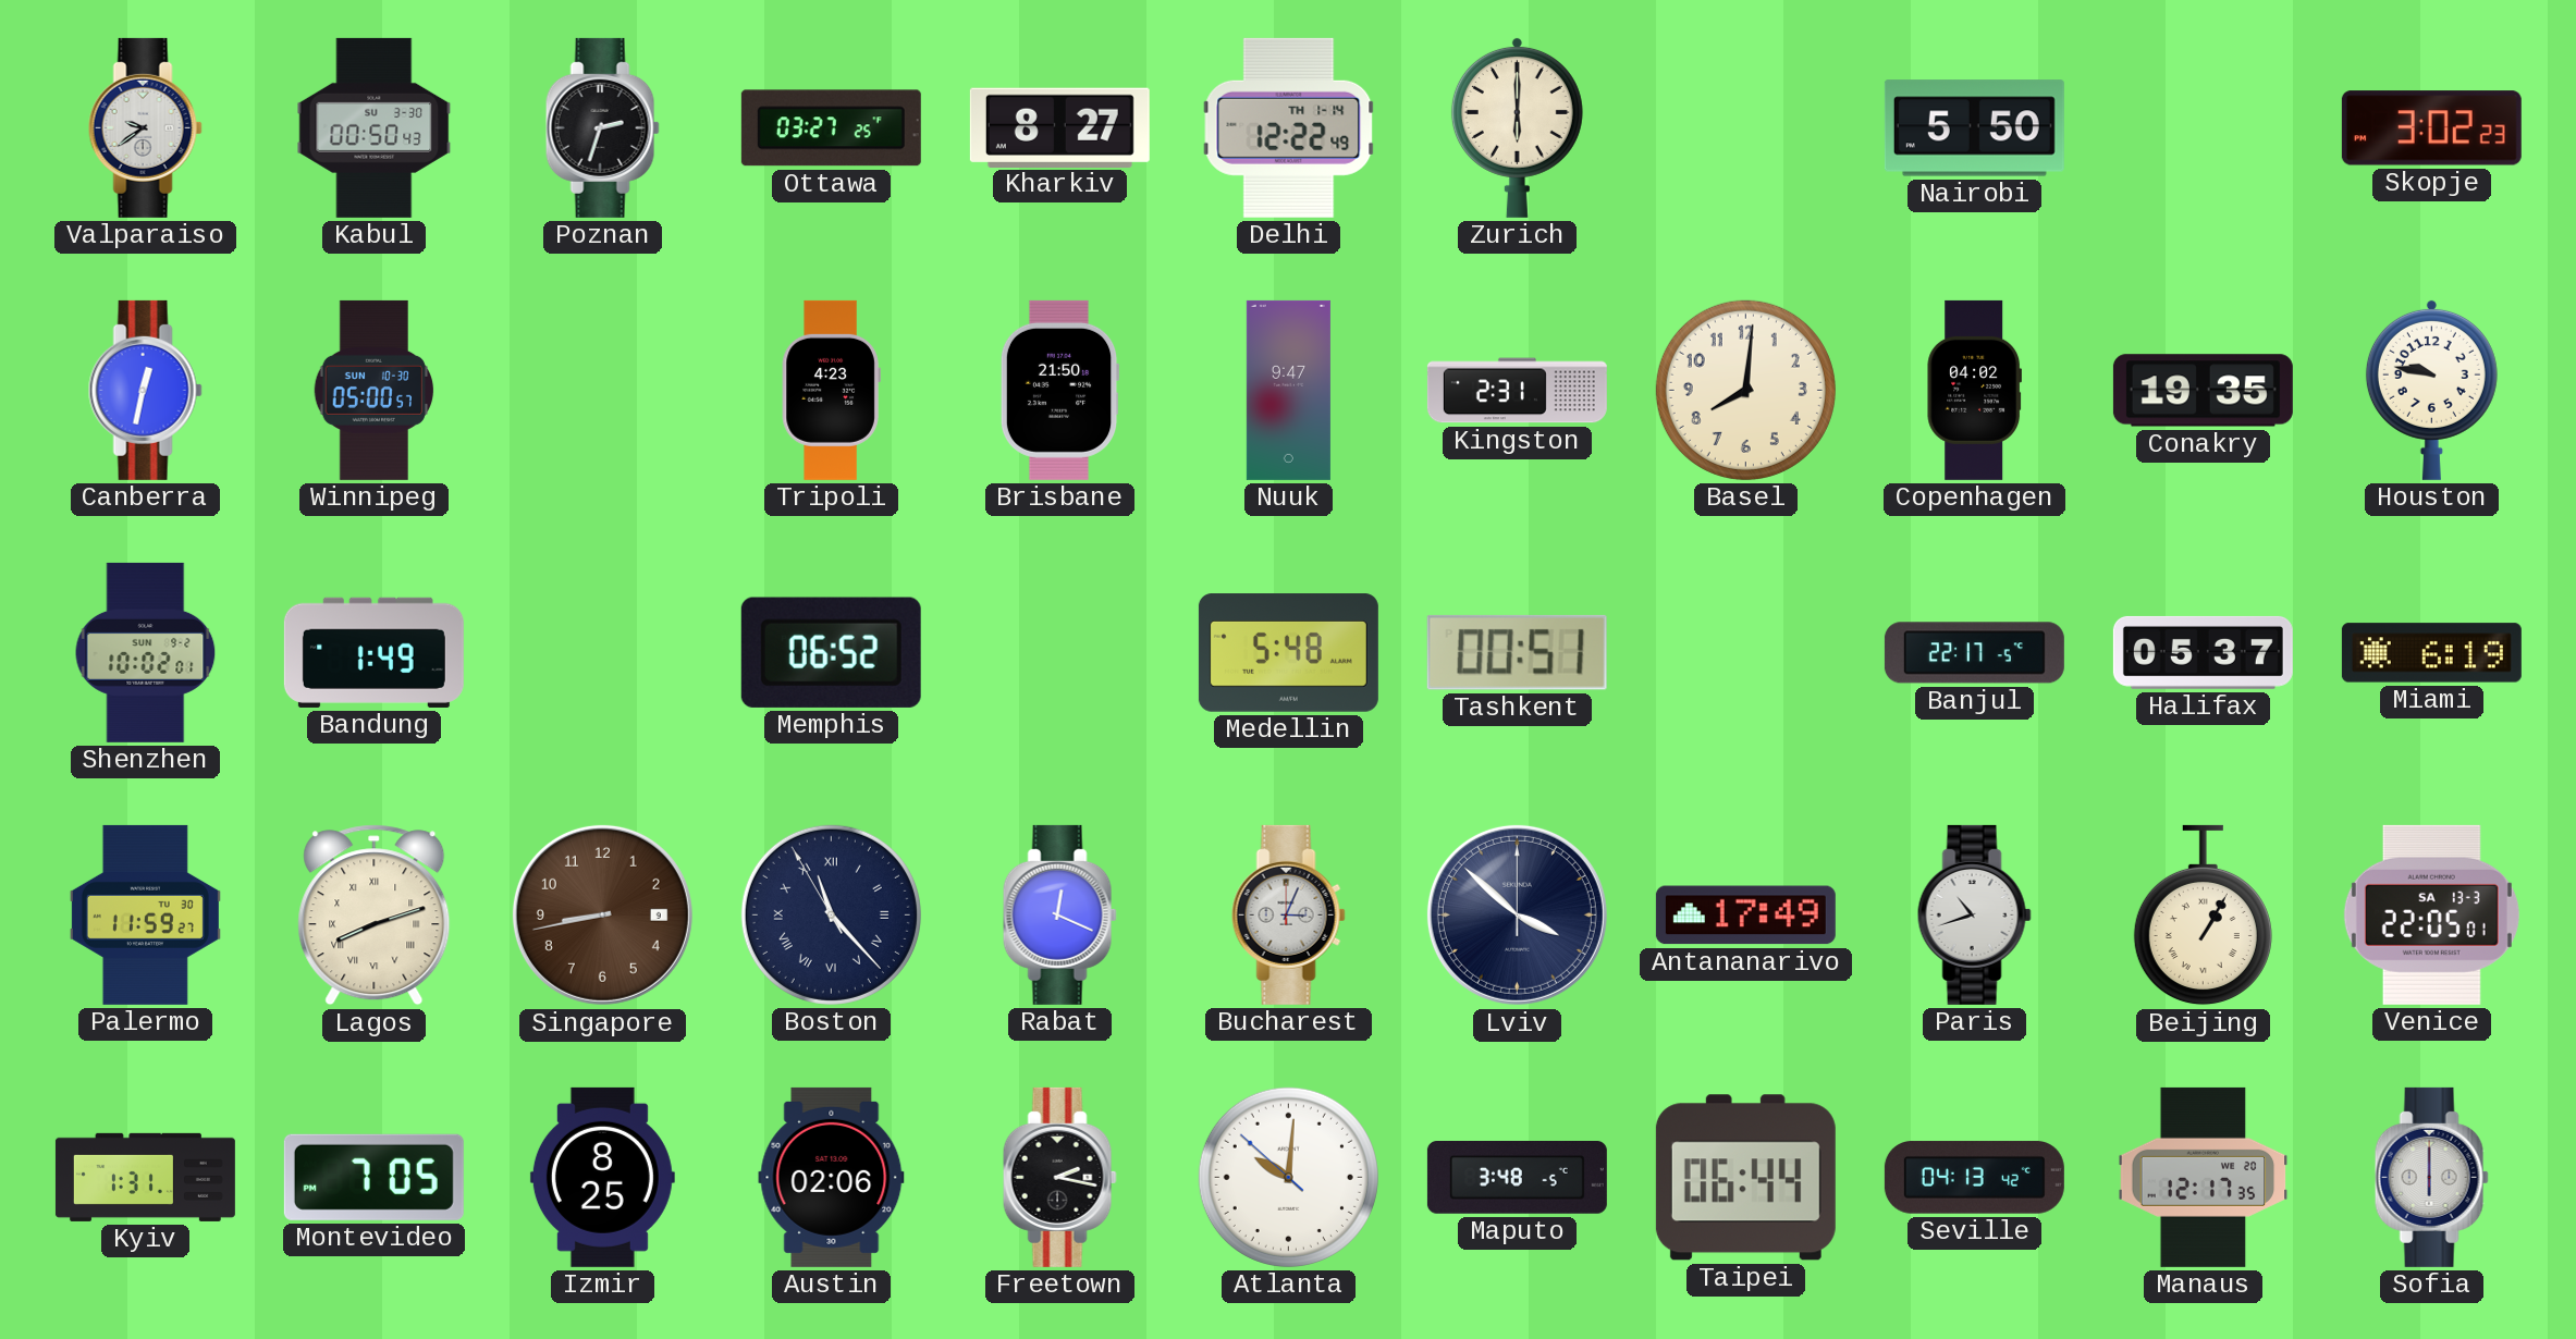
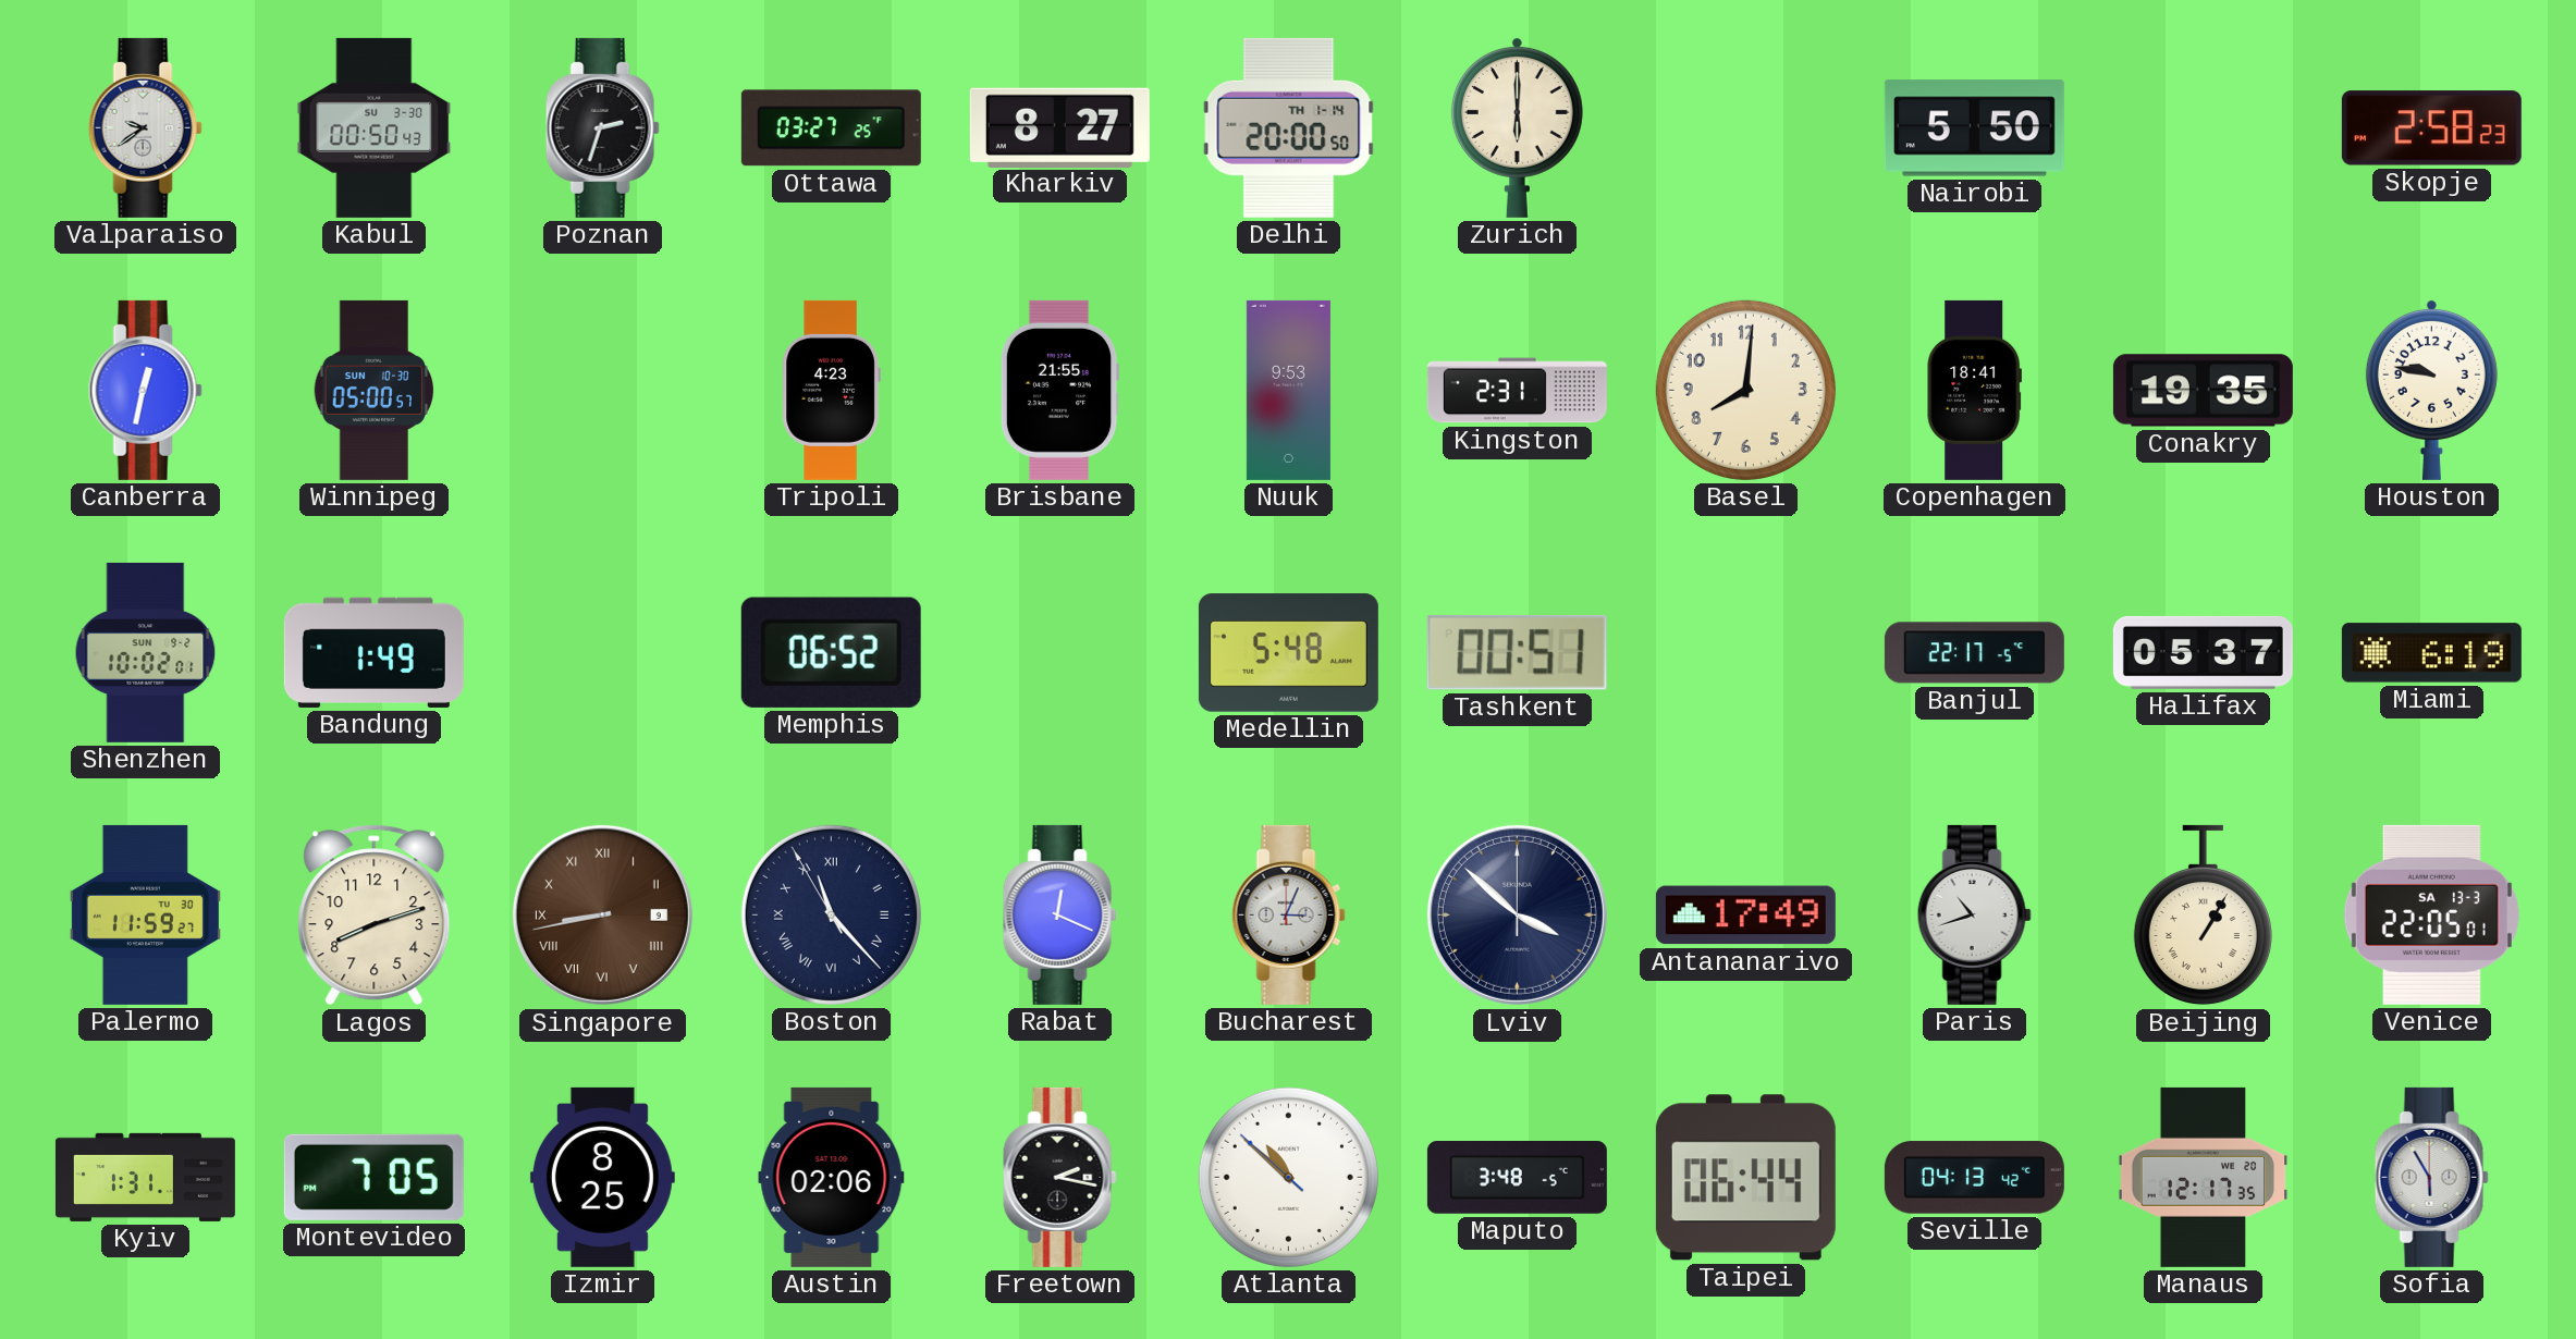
Delhi: 12:22 -> 20:00
Skopje: 3:02 -> 2:58
Brisbane: 21:50 -> 21:55
Nuuk: 9:47 -> 9:53
Copenhagen: 04:02 -> 18:41
Lagos numerals: Roman -> Arabic
Singapore numerals: Arabic -> Roman
Atlanta: 10:00 -> 10:51
Sofia: 6:00 -> 5:55
